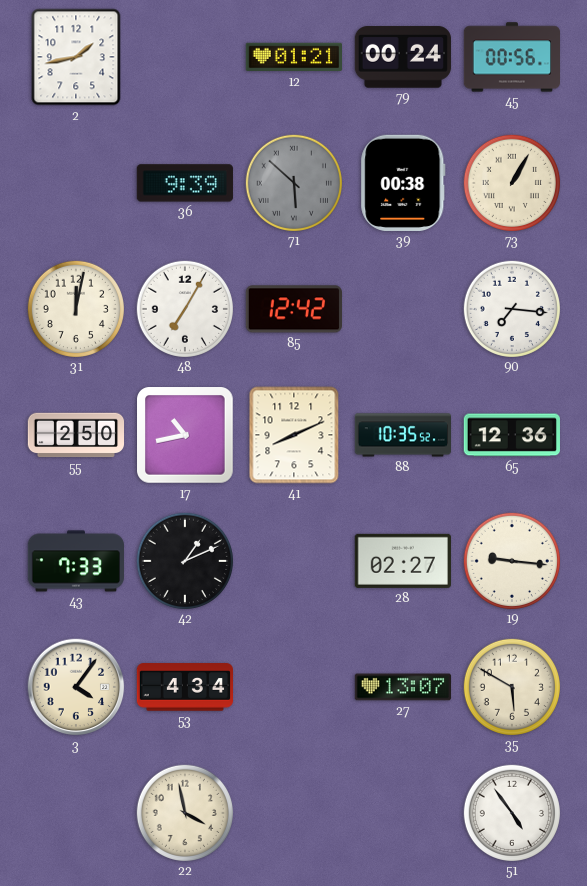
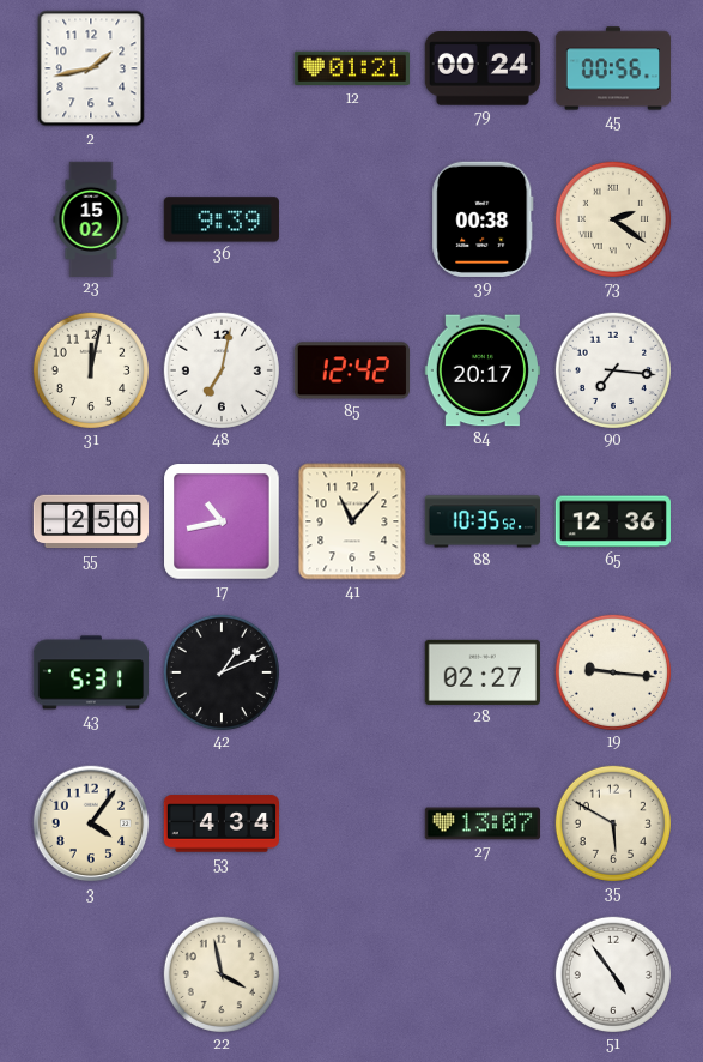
23: none -> 15:02
71: 5:52 -> none
73: 1:05 -> 2:21
48: 7:05 -> 7:02
84: none -> 20:17
41: 8:11 -> 11:07
43: 7:33 -> 5:31
